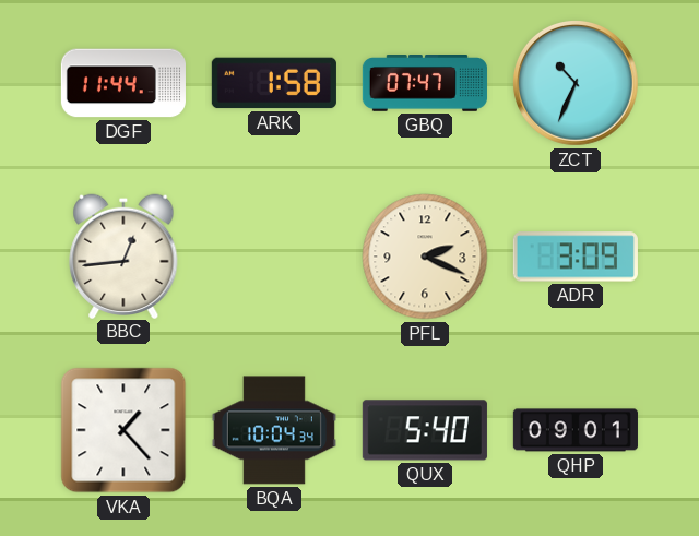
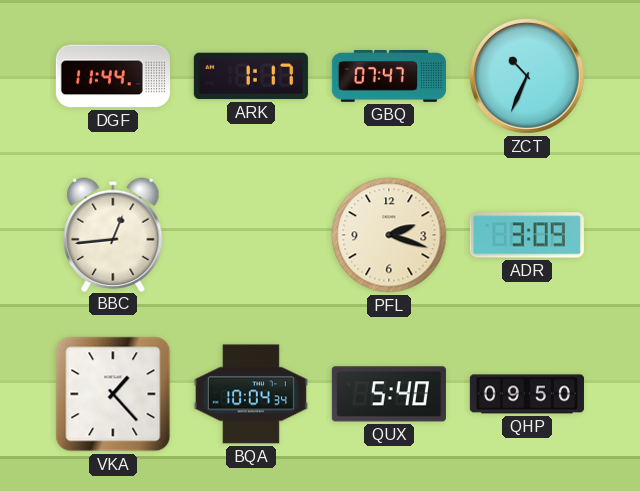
ARK: 1:58 -> 1:17
PFL: 2:19 -> 2:18
QHP: 09:01 -> 09:50
